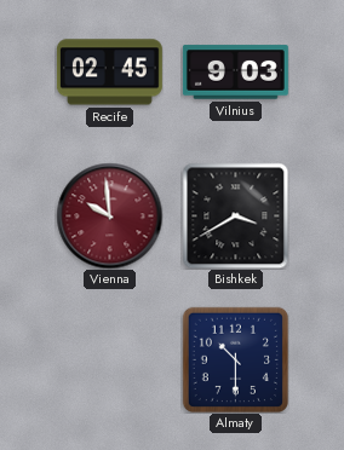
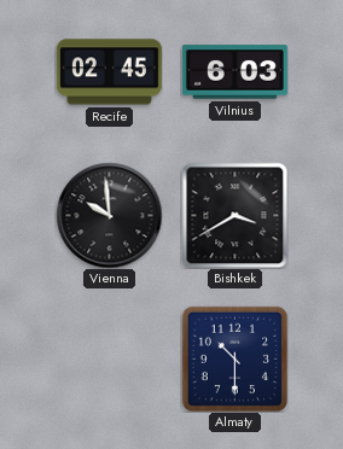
Vilnius: 9:03 -> 6:03
Vienna dial: burgundy -> black
